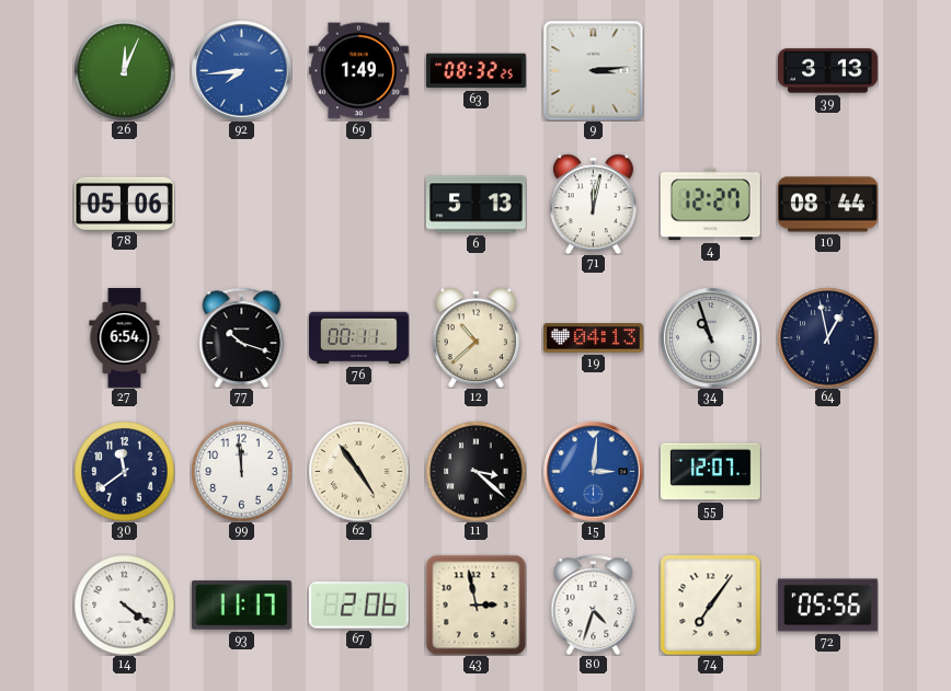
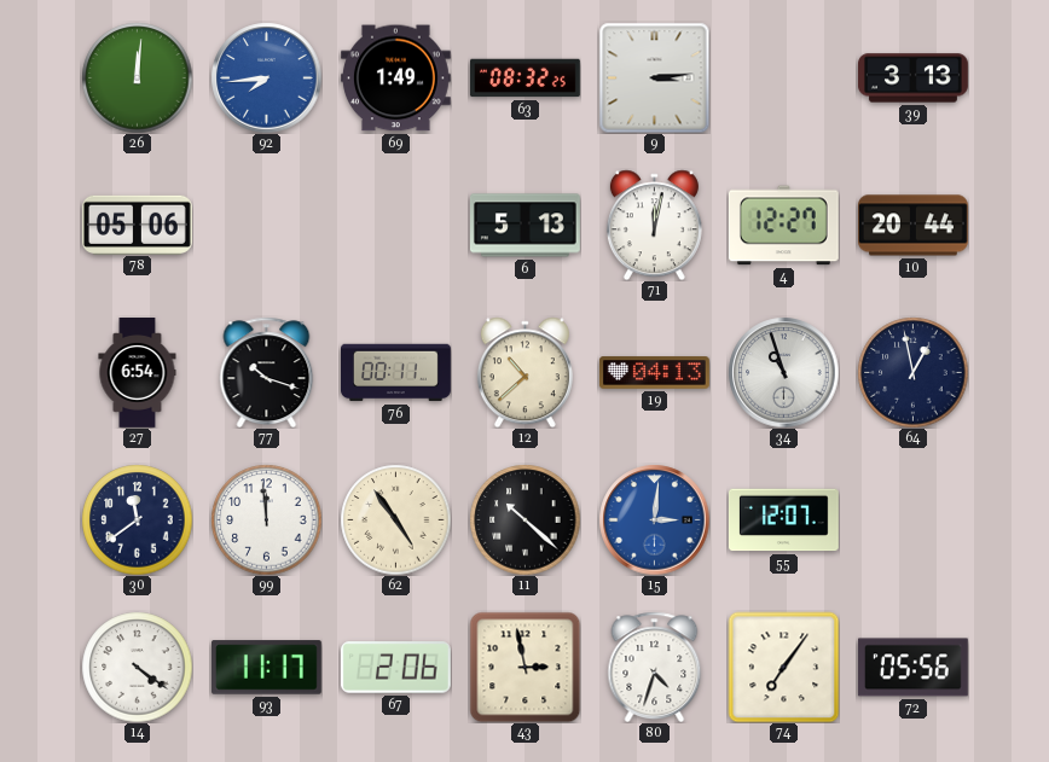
26: 12:04 -> 12:01
10: 08:44 -> 20:44
11: 3:22 -> 10:22
